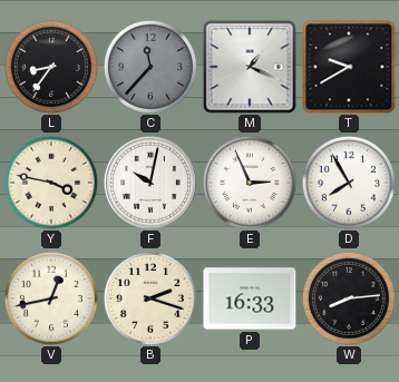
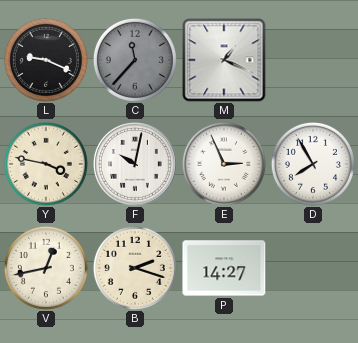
L: 8:36 -> 9:19
T: 9:40 -> none
P: 16:33 -> 14:27
W: 8:14 -> none
